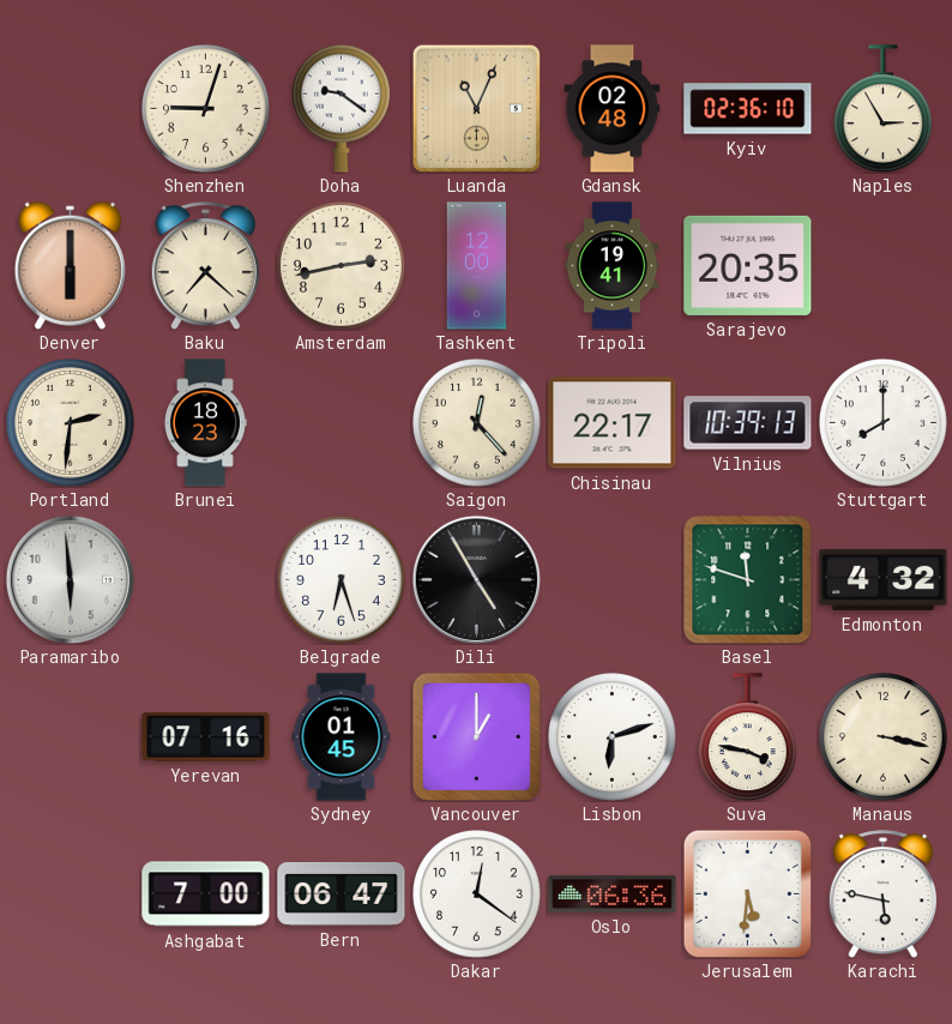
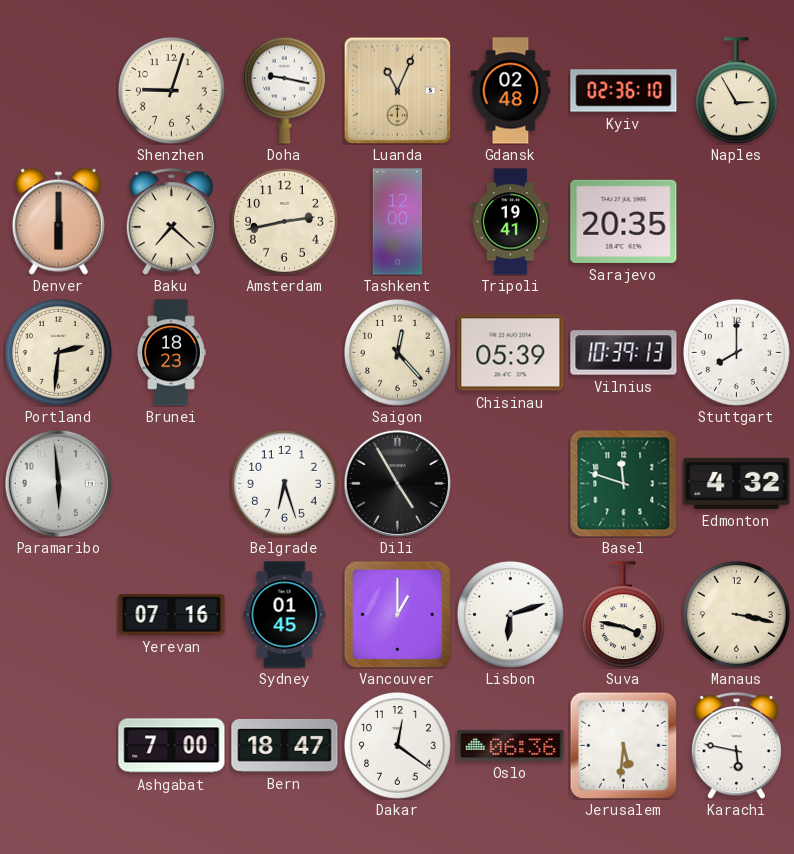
Doha: 9:21 -> 9:17
Chisinau: 22:17 -> 05:39
Bern: 06:47 -> 18:47
